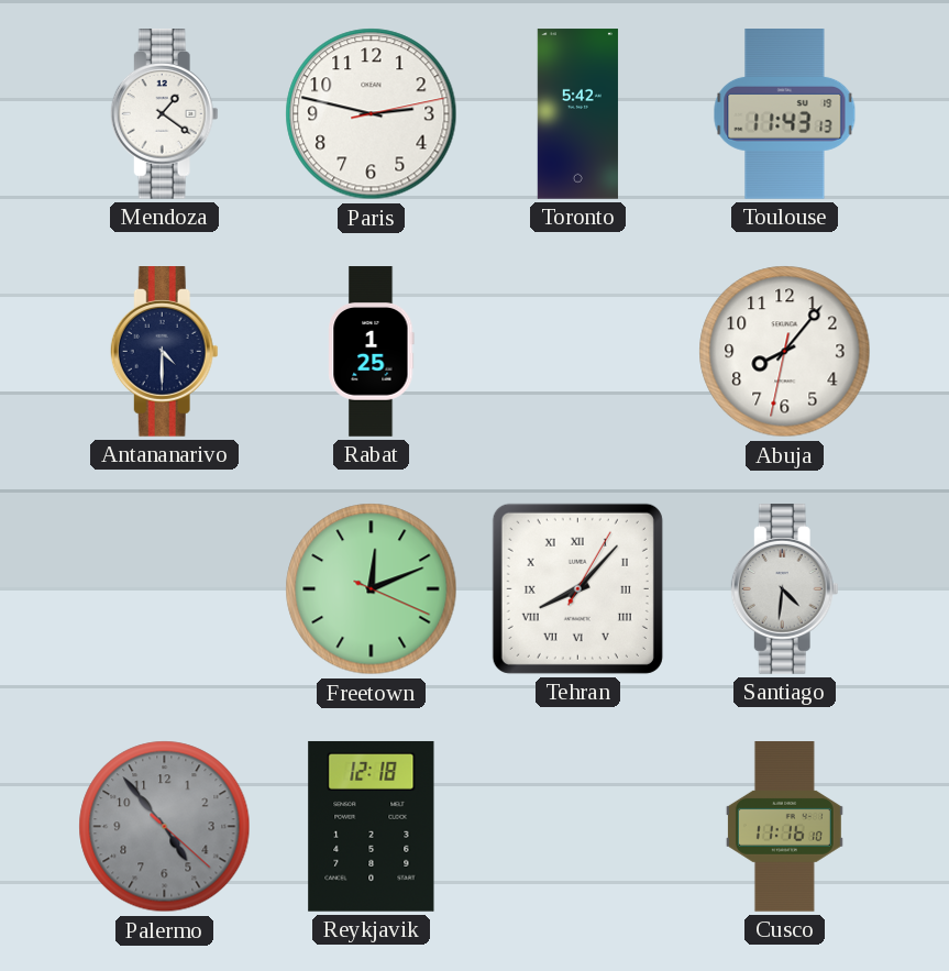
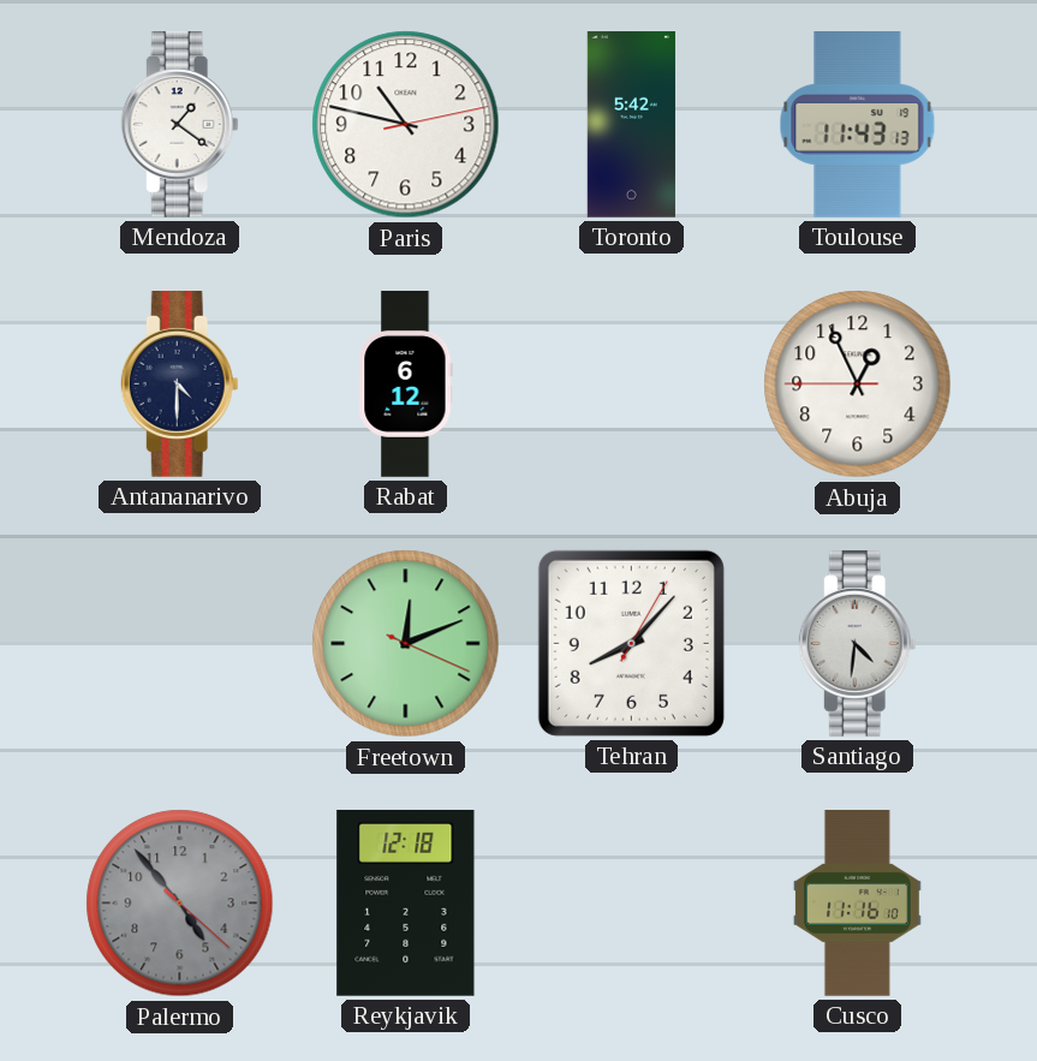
Paris: 2:47 -> 10:47
Rabat: 1:25 -> 6:12
Abuja: 8:06 -> 12:55
Tehran numerals: Roman -> Arabic
